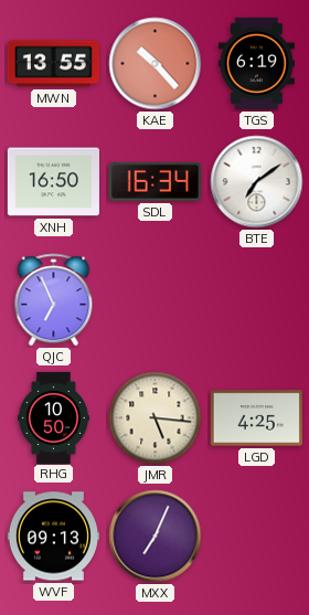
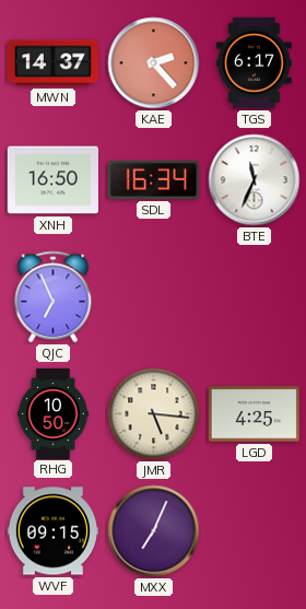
MWN: 13:55 -> 14:37
KAE: 10:23 -> 2:23
TGS: 6:19 -> 6:17
BTE: 7:09 -> 11:34
WVF: 09:13 -> 09:15
